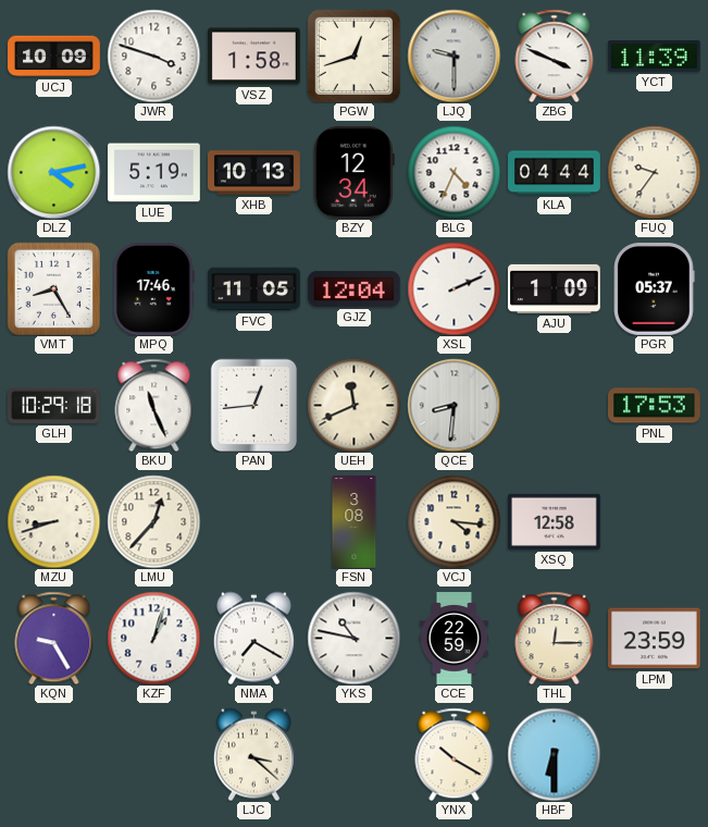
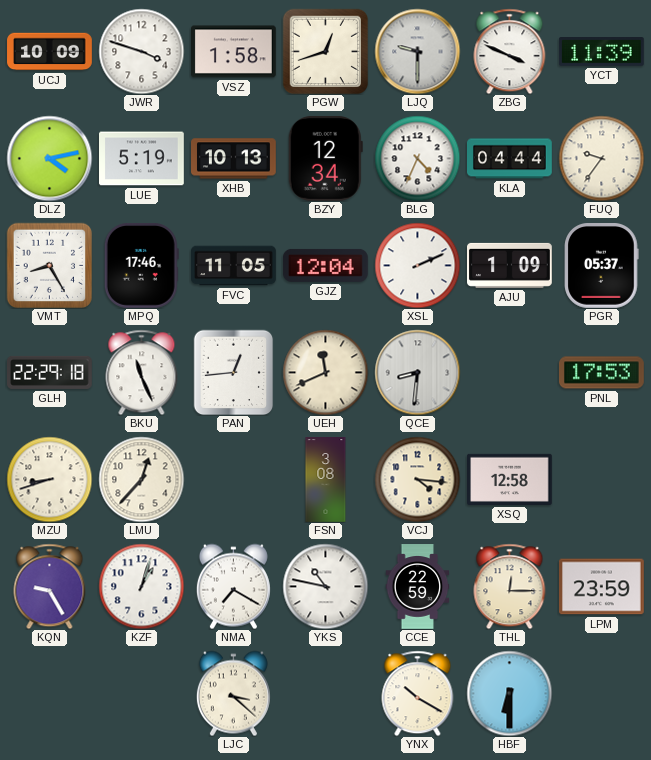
GLH: 10:29 -> 22:29
